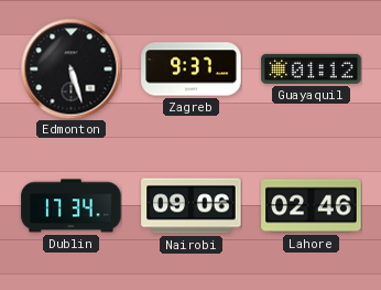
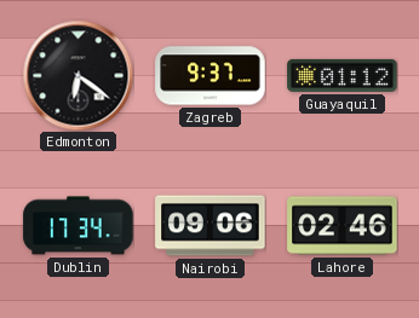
Edmonton: 5:27 -> 6:21
